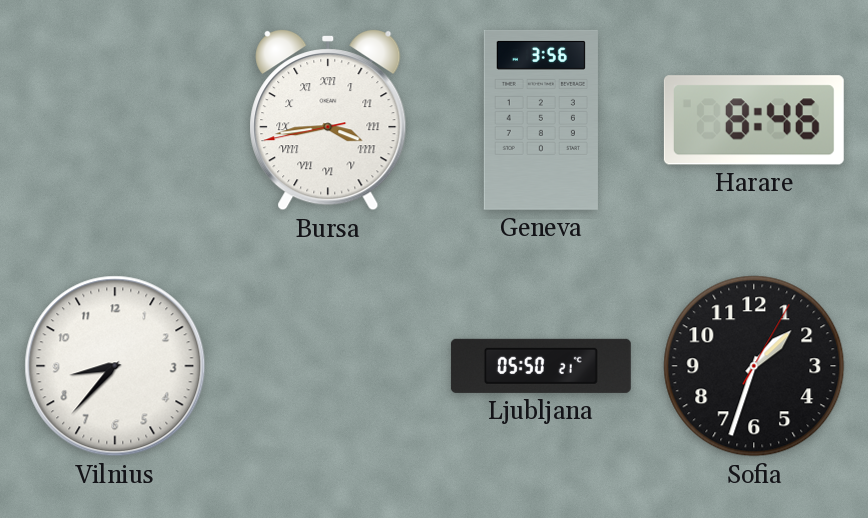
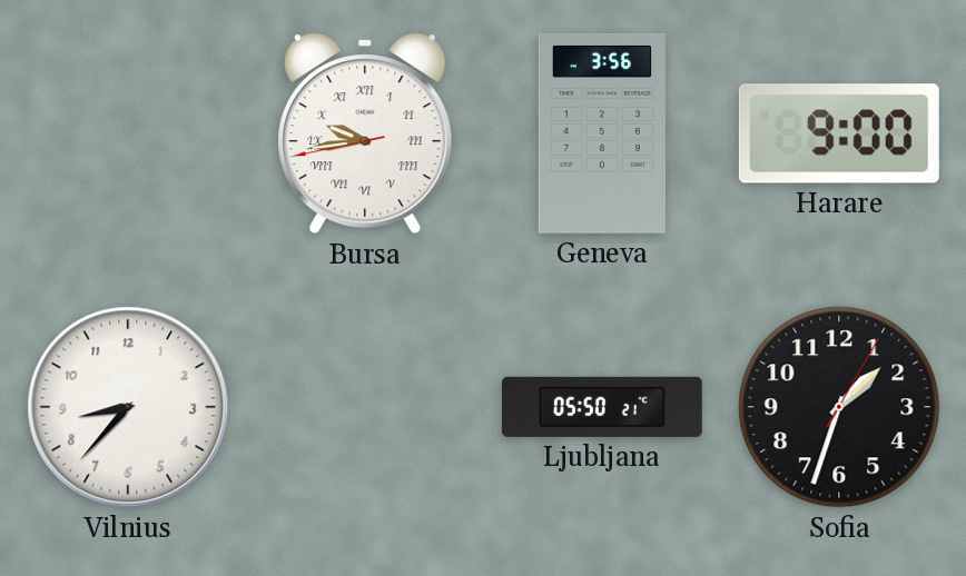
Bursa: 3:43 -> 9:43
Harare: 8:46 -> 9:00
